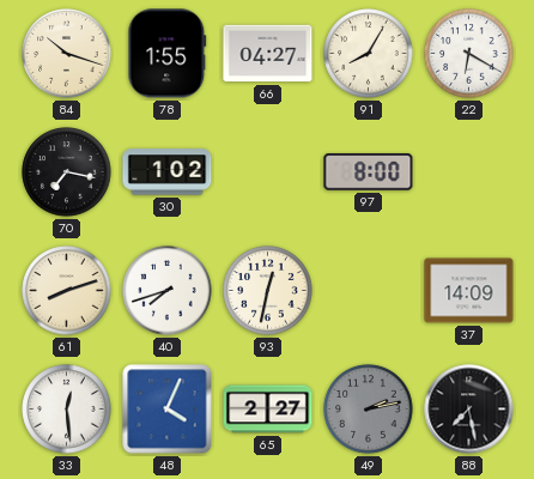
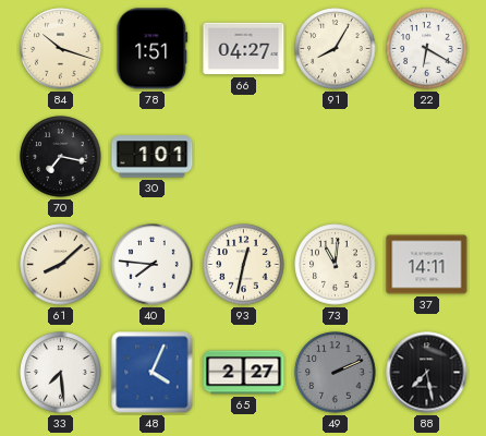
78: 1:55 -> 1:51
30: 1:02 -> 1:01
97: 8:00 -> none
61: 8:12 -> 8:08
40: 7:42 -> 7:46
73: none -> 11:01
37: 14:09 -> 14:11
33: 12:29 -> 7:29
49: 2:13 -> 2:11
